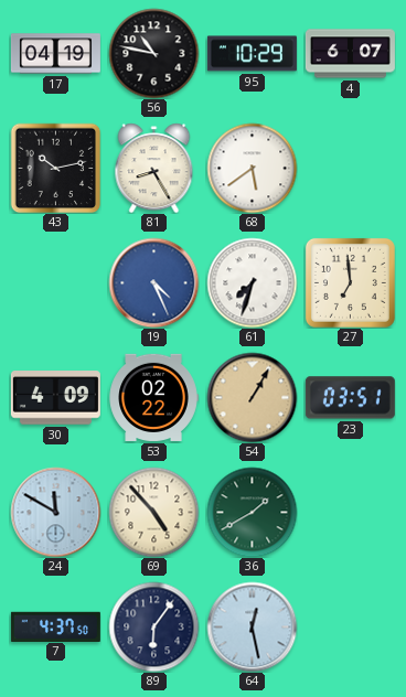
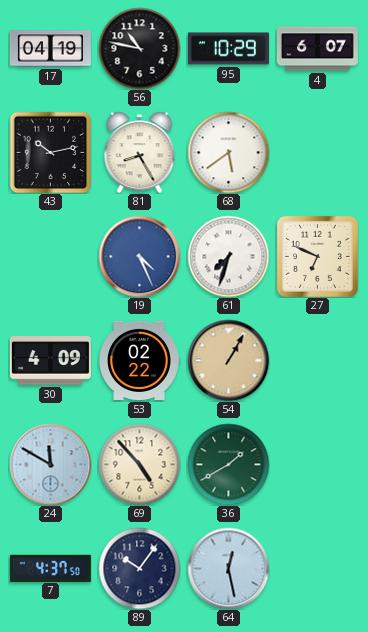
27: 6:59 -> 6:49
23: 03:51 -> none
89: 6:06 -> 10:06
